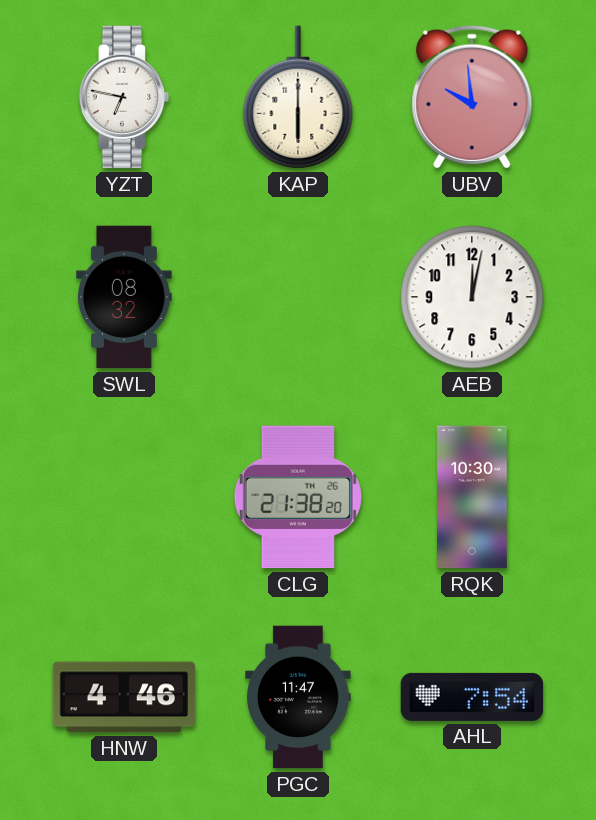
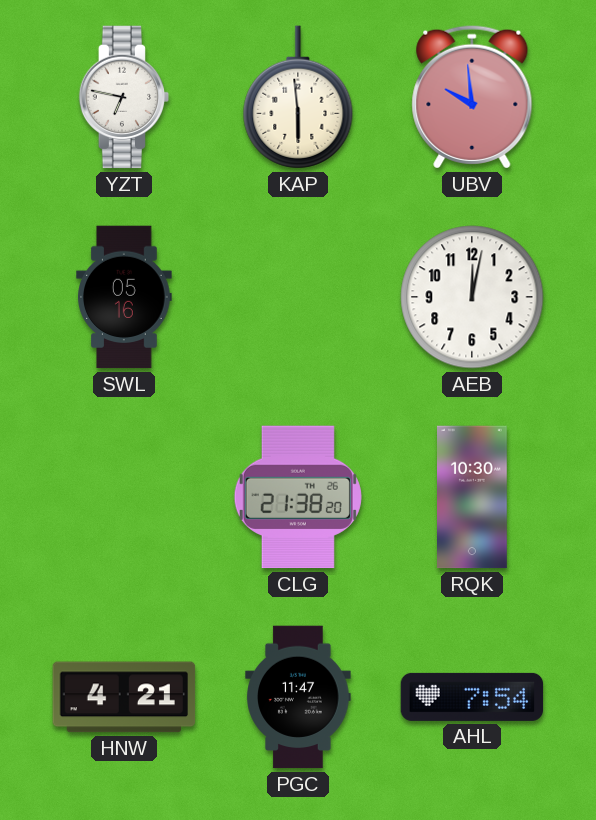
KAP: 6:00 -> 5:59
SWL: 08:32 -> 05:16
HNW: 4:46 -> 4:21
